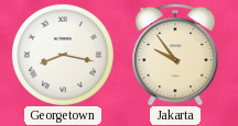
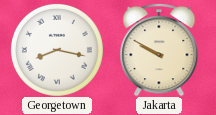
Jakarta: 9:54 -> 9:50
